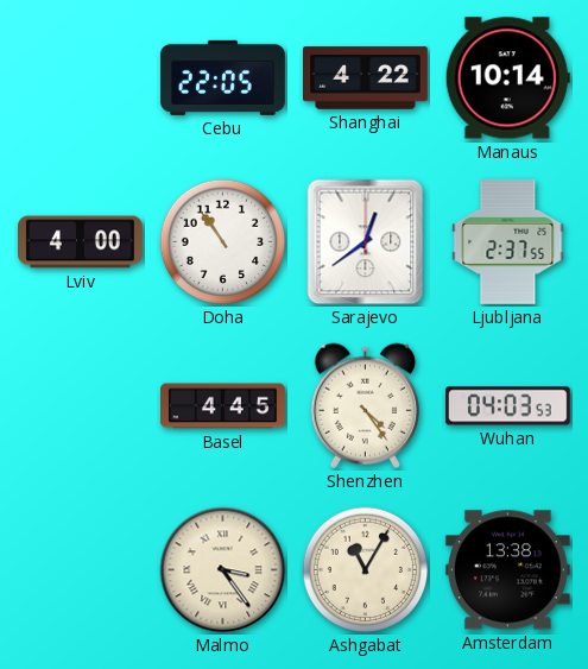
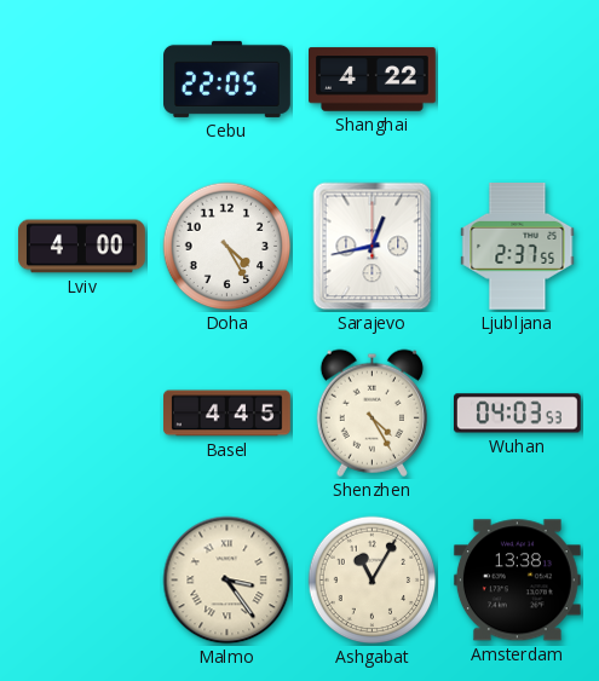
Manaus: 10:14 -> none
Doha: 10:54 -> 4:25
Sarajevo: 12:39 -> 12:43
Shenzhen: 4:24 -> 4:25
